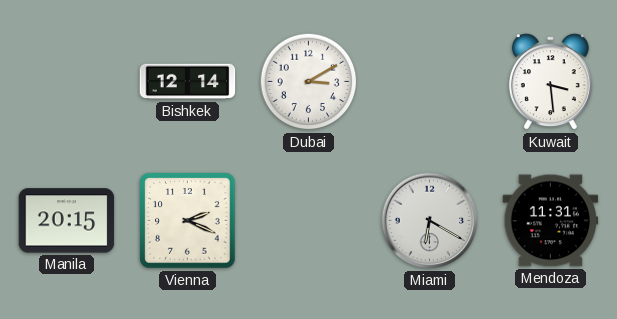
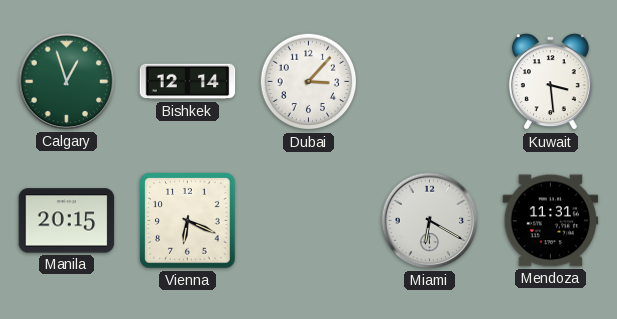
Calgary: none -> 12:57
Dubai: 3:10 -> 3:07
Vienna: 2:19 -> 6:19
